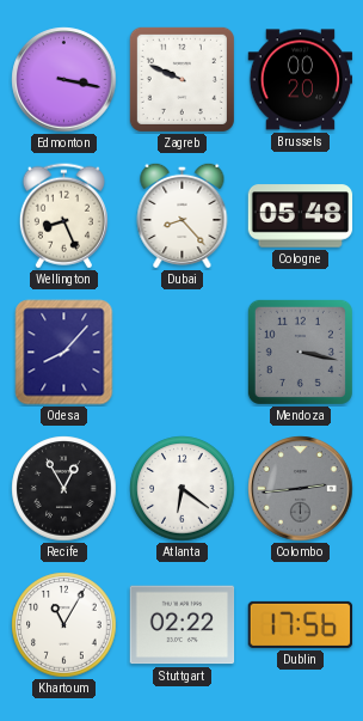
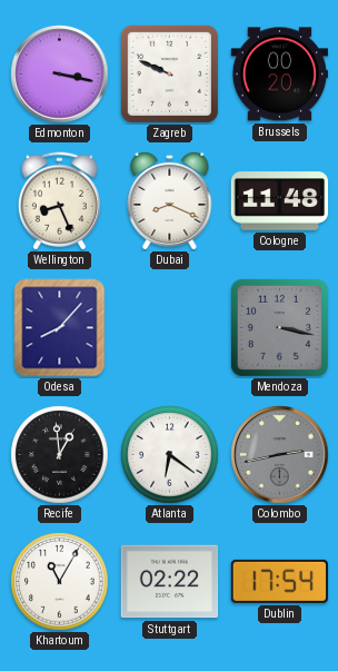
Dubai: 8:23 -> 8:19
Cologne: 05:48 -> 11:48
Recife: 12:55 -> 12:59
Colombo: 2:44 -> 2:43
Dublin: 17:56 -> 17:54
